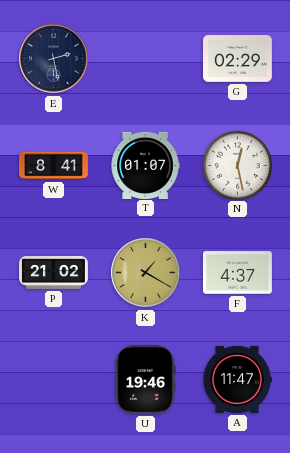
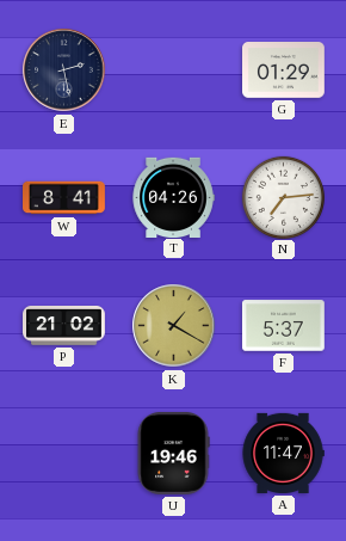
G: 02:29 -> 01:29
T: 01:07 -> 04:26
N: 12:28 -> 7:14
F: 4:37 -> 5:37
